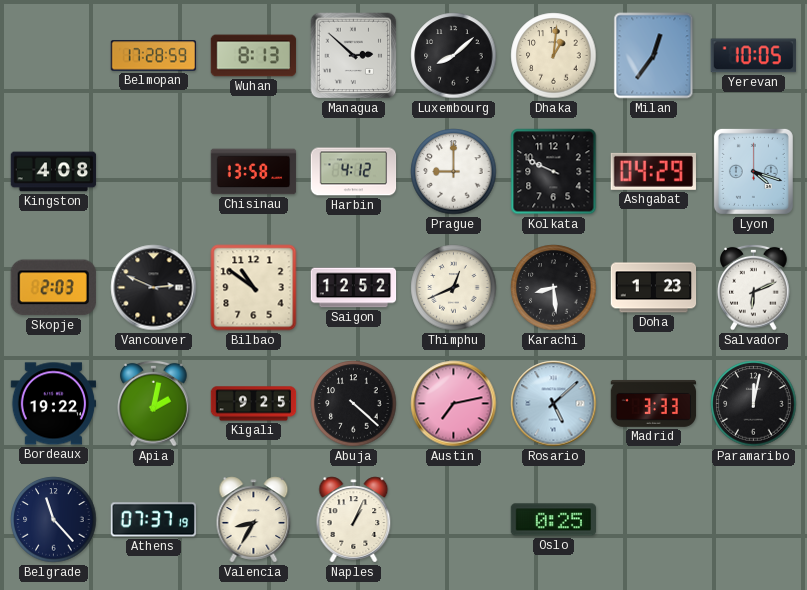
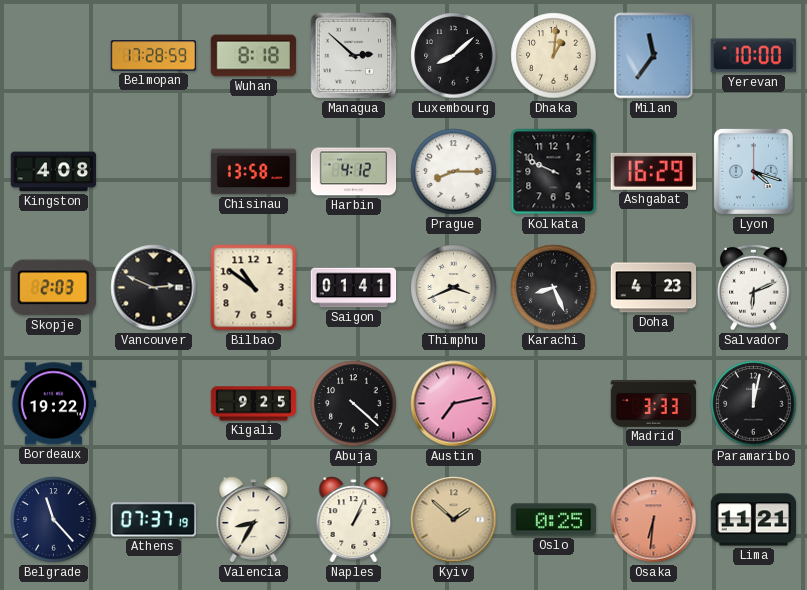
Wuhan: 8:13 -> 8:18
Milan: 12:36 -> 11:36
Yerevan: 10:05 -> 10:00
Prague: 9:00 -> 8:15
Ashgabat: 04:29 -> 16:29
Saigon: 12:52 -> 01:41
Thimphu: 12:41 -> 3:41
Karachi: 8:29 -> 8:26
Doha: 1:23 -> 4:23
Apia: 2:02 -> none
Rosario: 5:08 -> none
Kyiv: none -> 1:52
Osaka: none -> 6:31
Lima: none -> 11:21
